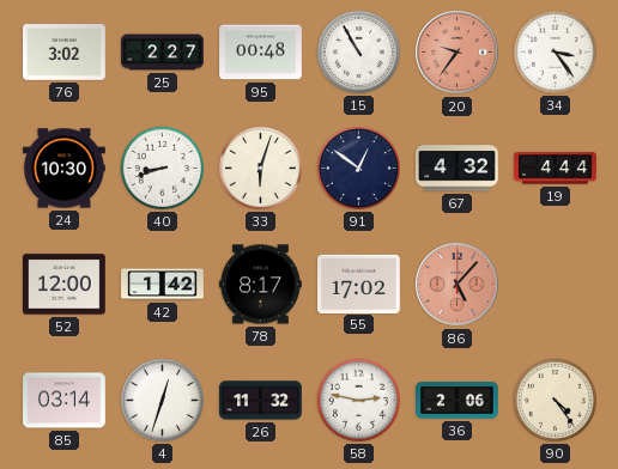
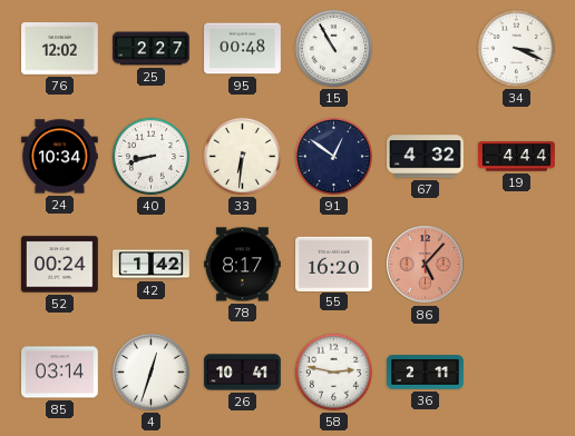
76: 3:02 -> 12:02
20: 9:36 -> none
34: 3:24 -> 3:19
24: 10:30 -> 10:34
33: 6:03 -> 6:31
52: 12:00 -> 00:24
55: 17:02 -> 16:20
26: 11:32 -> 10:41
36: 2:06 -> 2:11
90: 4:24 -> none
